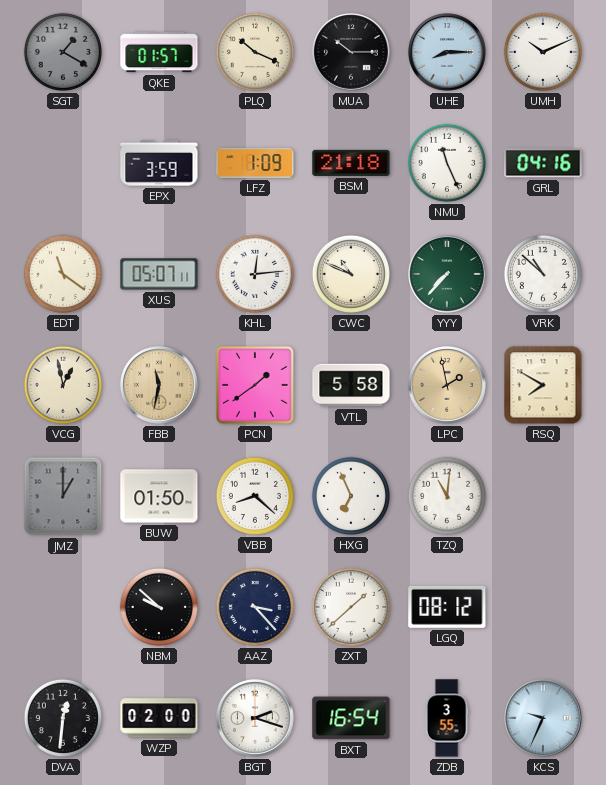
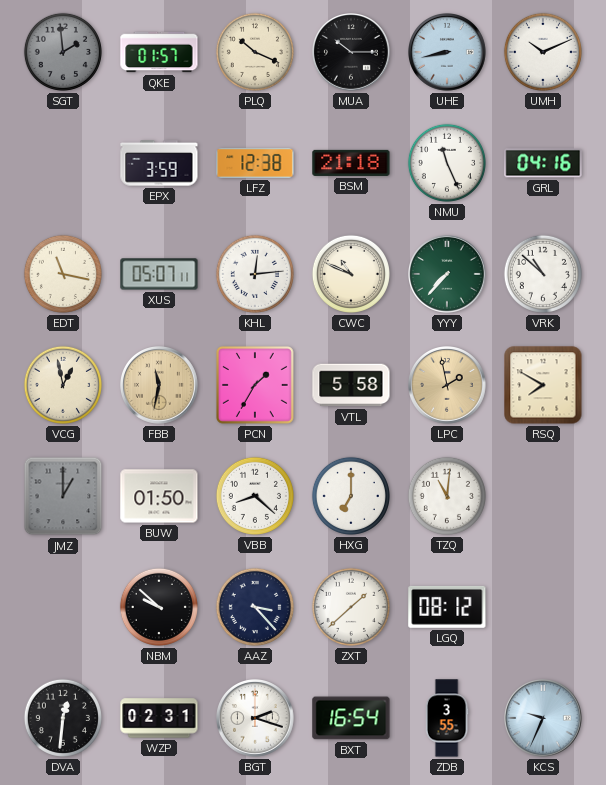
SGT: 1:20 -> 1:59
UHE: 8:15 -> 8:43
LFZ: 1:09 -> 12:38
EDT: 11:21 -> 11:17
PCN: 1:39 -> 1:35
HXG: 6:56 -> 7:00
WZP: 02:00 -> 02:31
